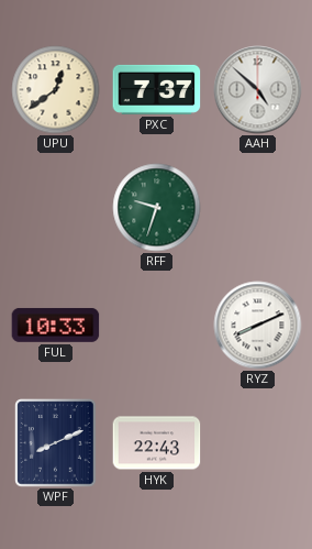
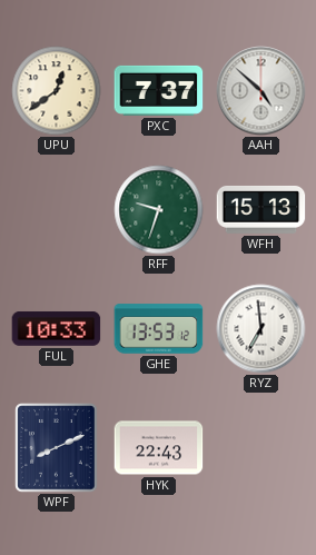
WFH: none -> 15:13
GHE: none -> 13:53
RYZ: 8:11 -> 6:59
